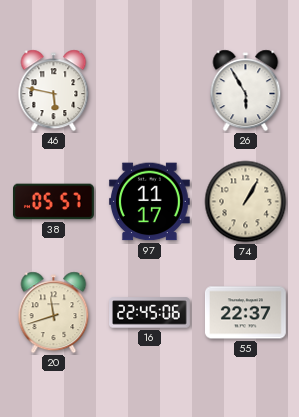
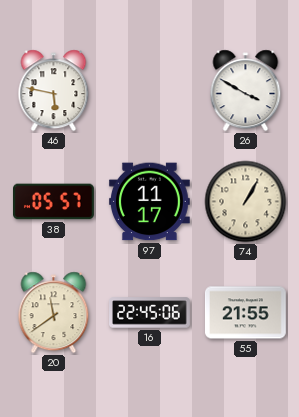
26: 5:55 -> 3:50
20: 11:42 -> 11:39
55: 22:37 -> 21:55
